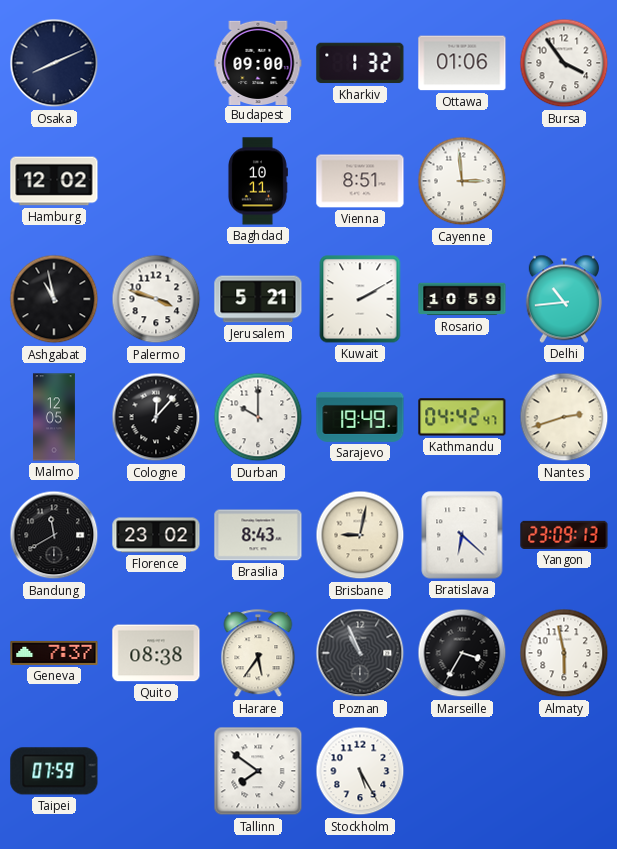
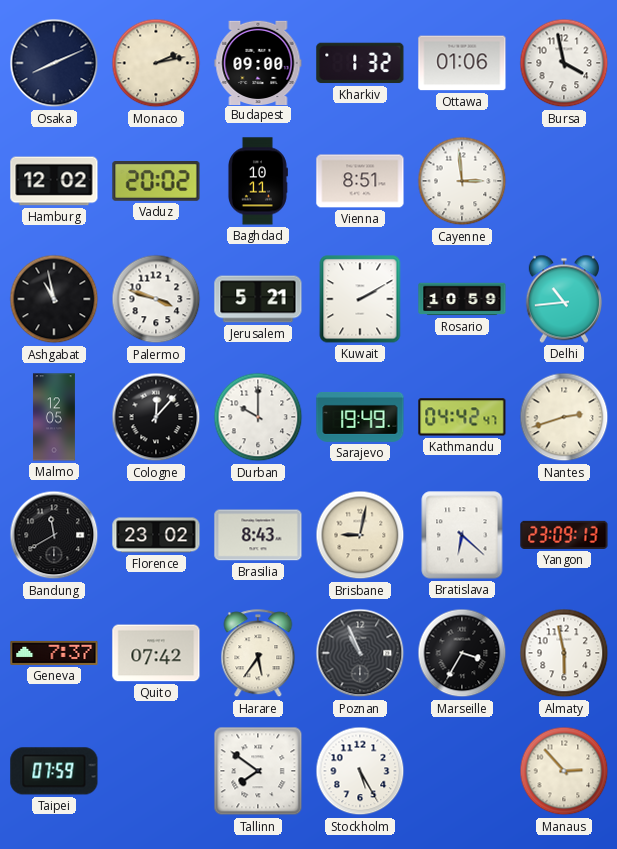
Monaco: none -> 2:13
Bursa: 3:54 -> 3:58
Vaduz: none -> 20:02
Quito: 08:38 -> 07:42
Manaus: none -> 2:53
